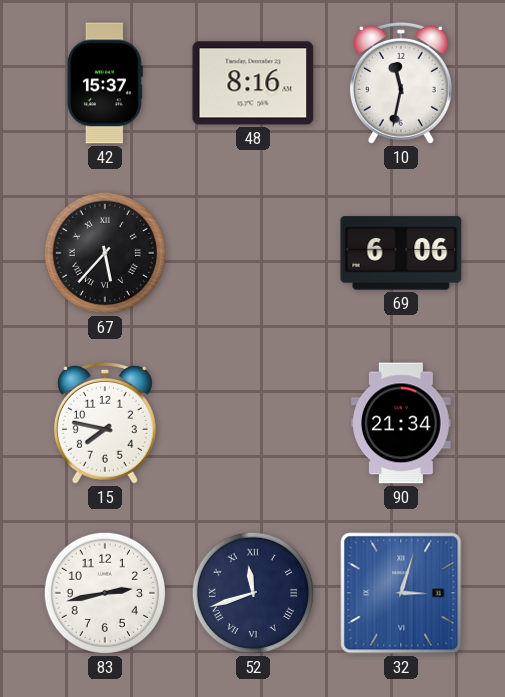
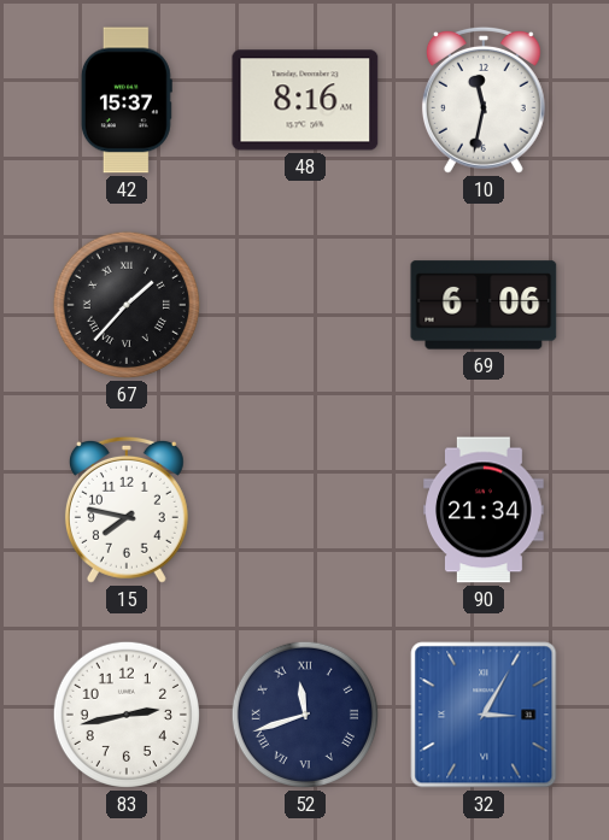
67: 5:37 -> 1:37
32: 3:03 -> 3:05
